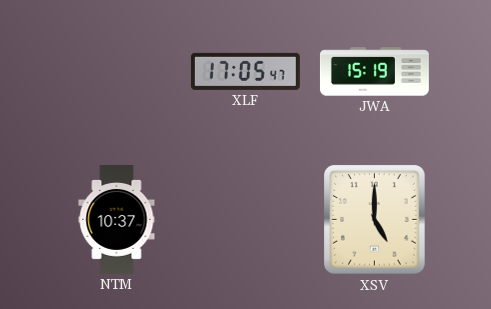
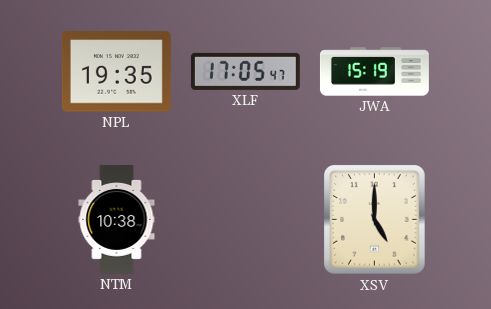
NPL: none -> 19:35
NTM: 10:37 -> 10:38
